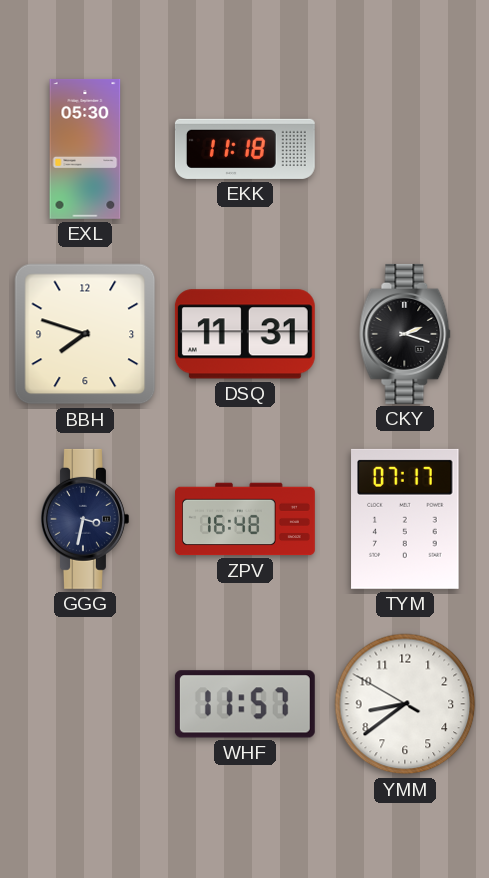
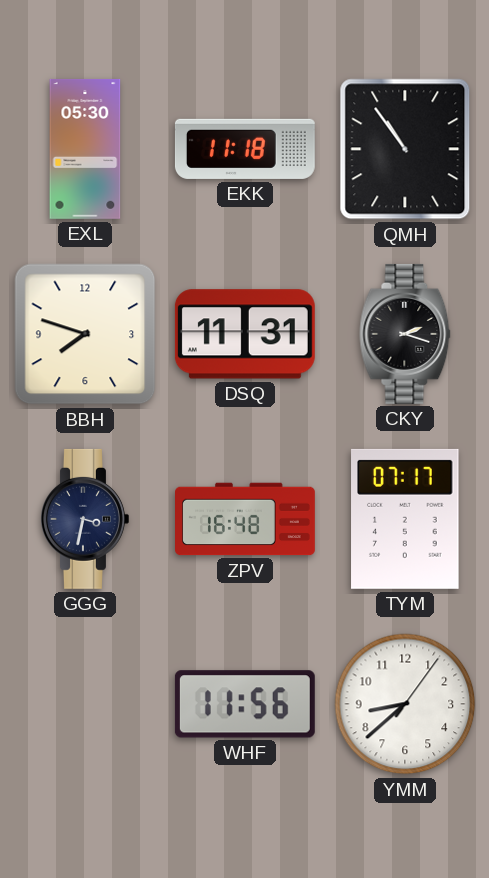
QMH: none -> 10:54
WHF: 11:57 -> 11:56
YMM: 8:38:50 -> 8:38:06
